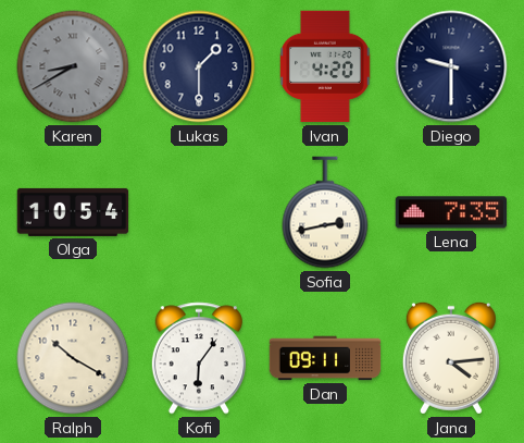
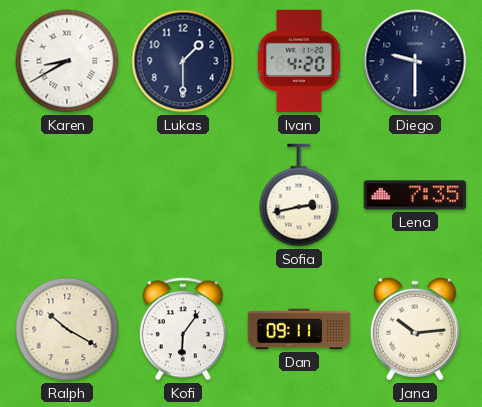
Karen dial: grey -> white
Olga: 10:54 -> none
Jana: 4:14 -> 10:14
